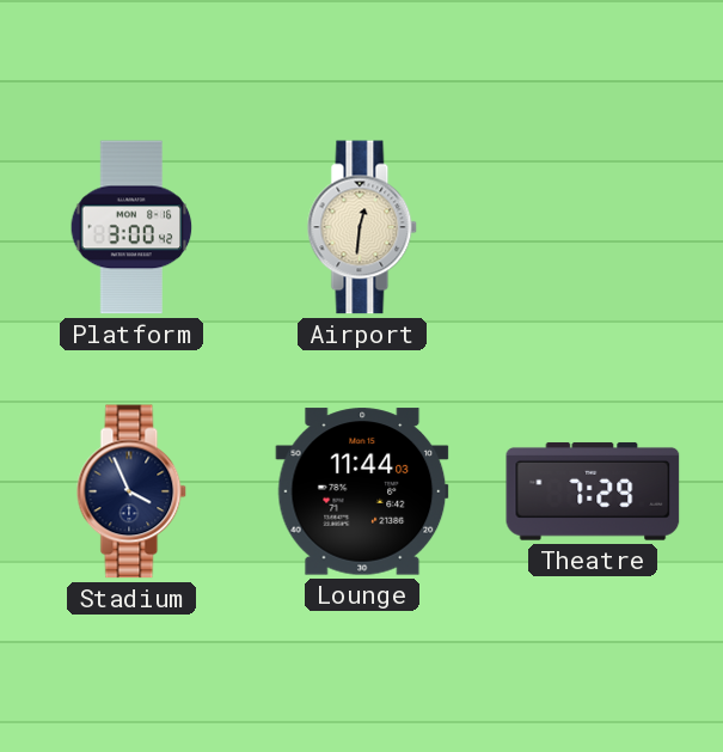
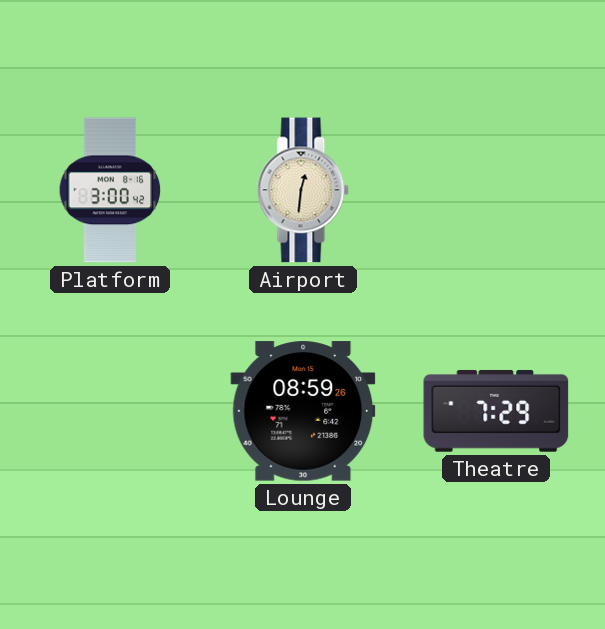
Stadium: 3:56 -> none
Lounge: 11:44 -> 08:59
